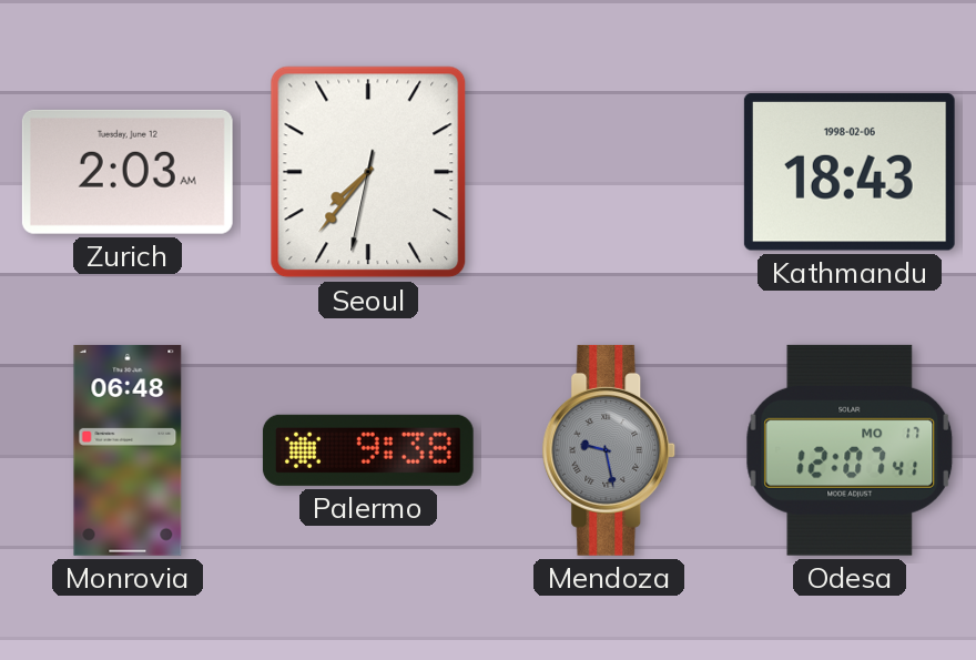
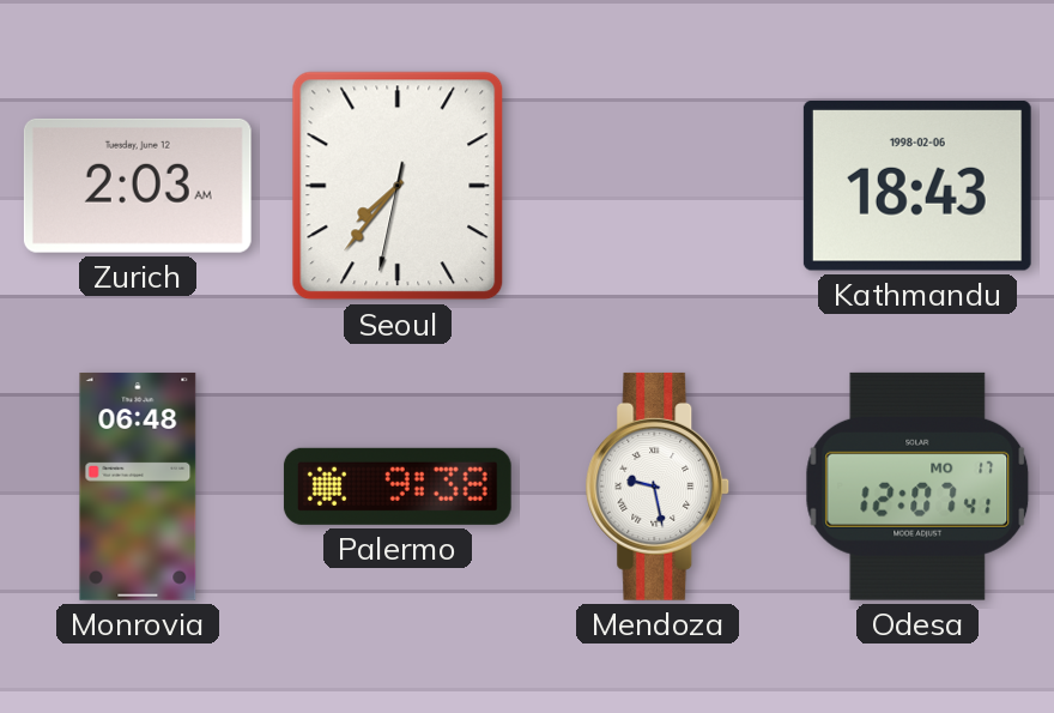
Mendoza dial: grey -> white
